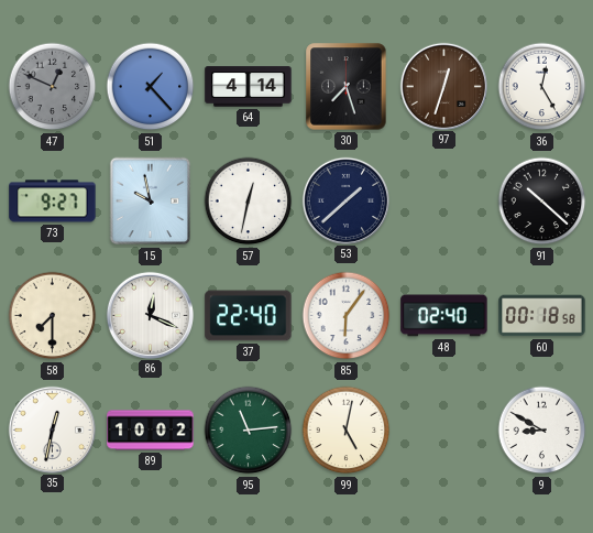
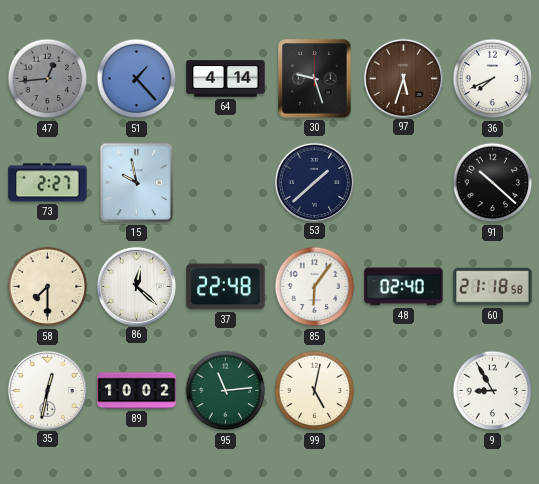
47: 12:49 -> 12:44
30: 7:27 -> 9:27
97: 12:33 -> 5:33
36: 12:25 -> 7:41
73: 9:27 -> 2:27
57: 12:32 -> none
86: 12:19 -> 12:22
37: 22:40 -> 22:48
60: 00:18 -> 21:18
9: 8:50 -> 8:55
